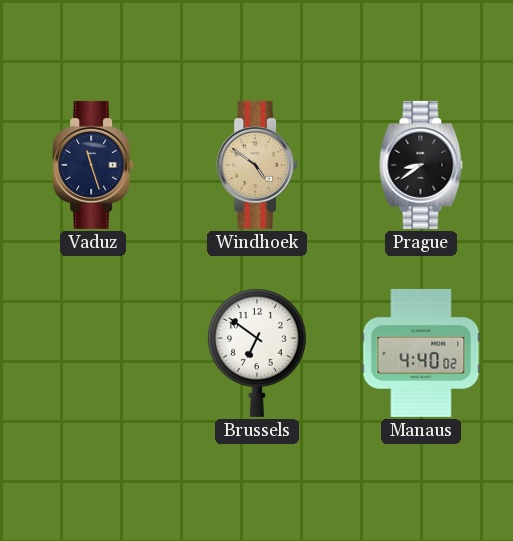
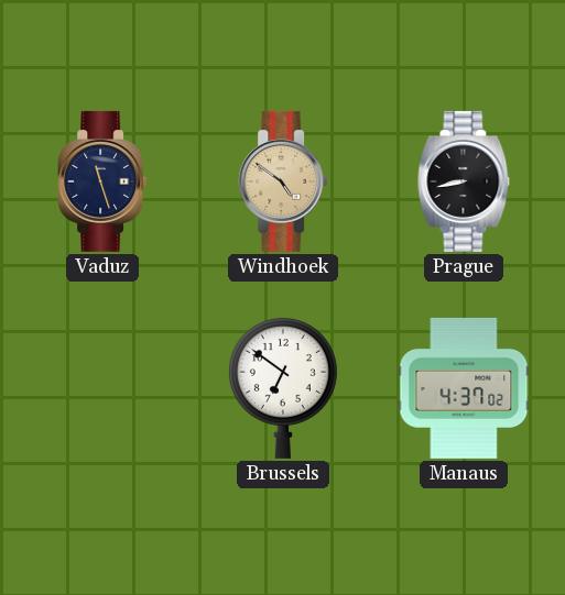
Prague: 8:39 -> 8:43
Manaus: 4:40 -> 4:37
